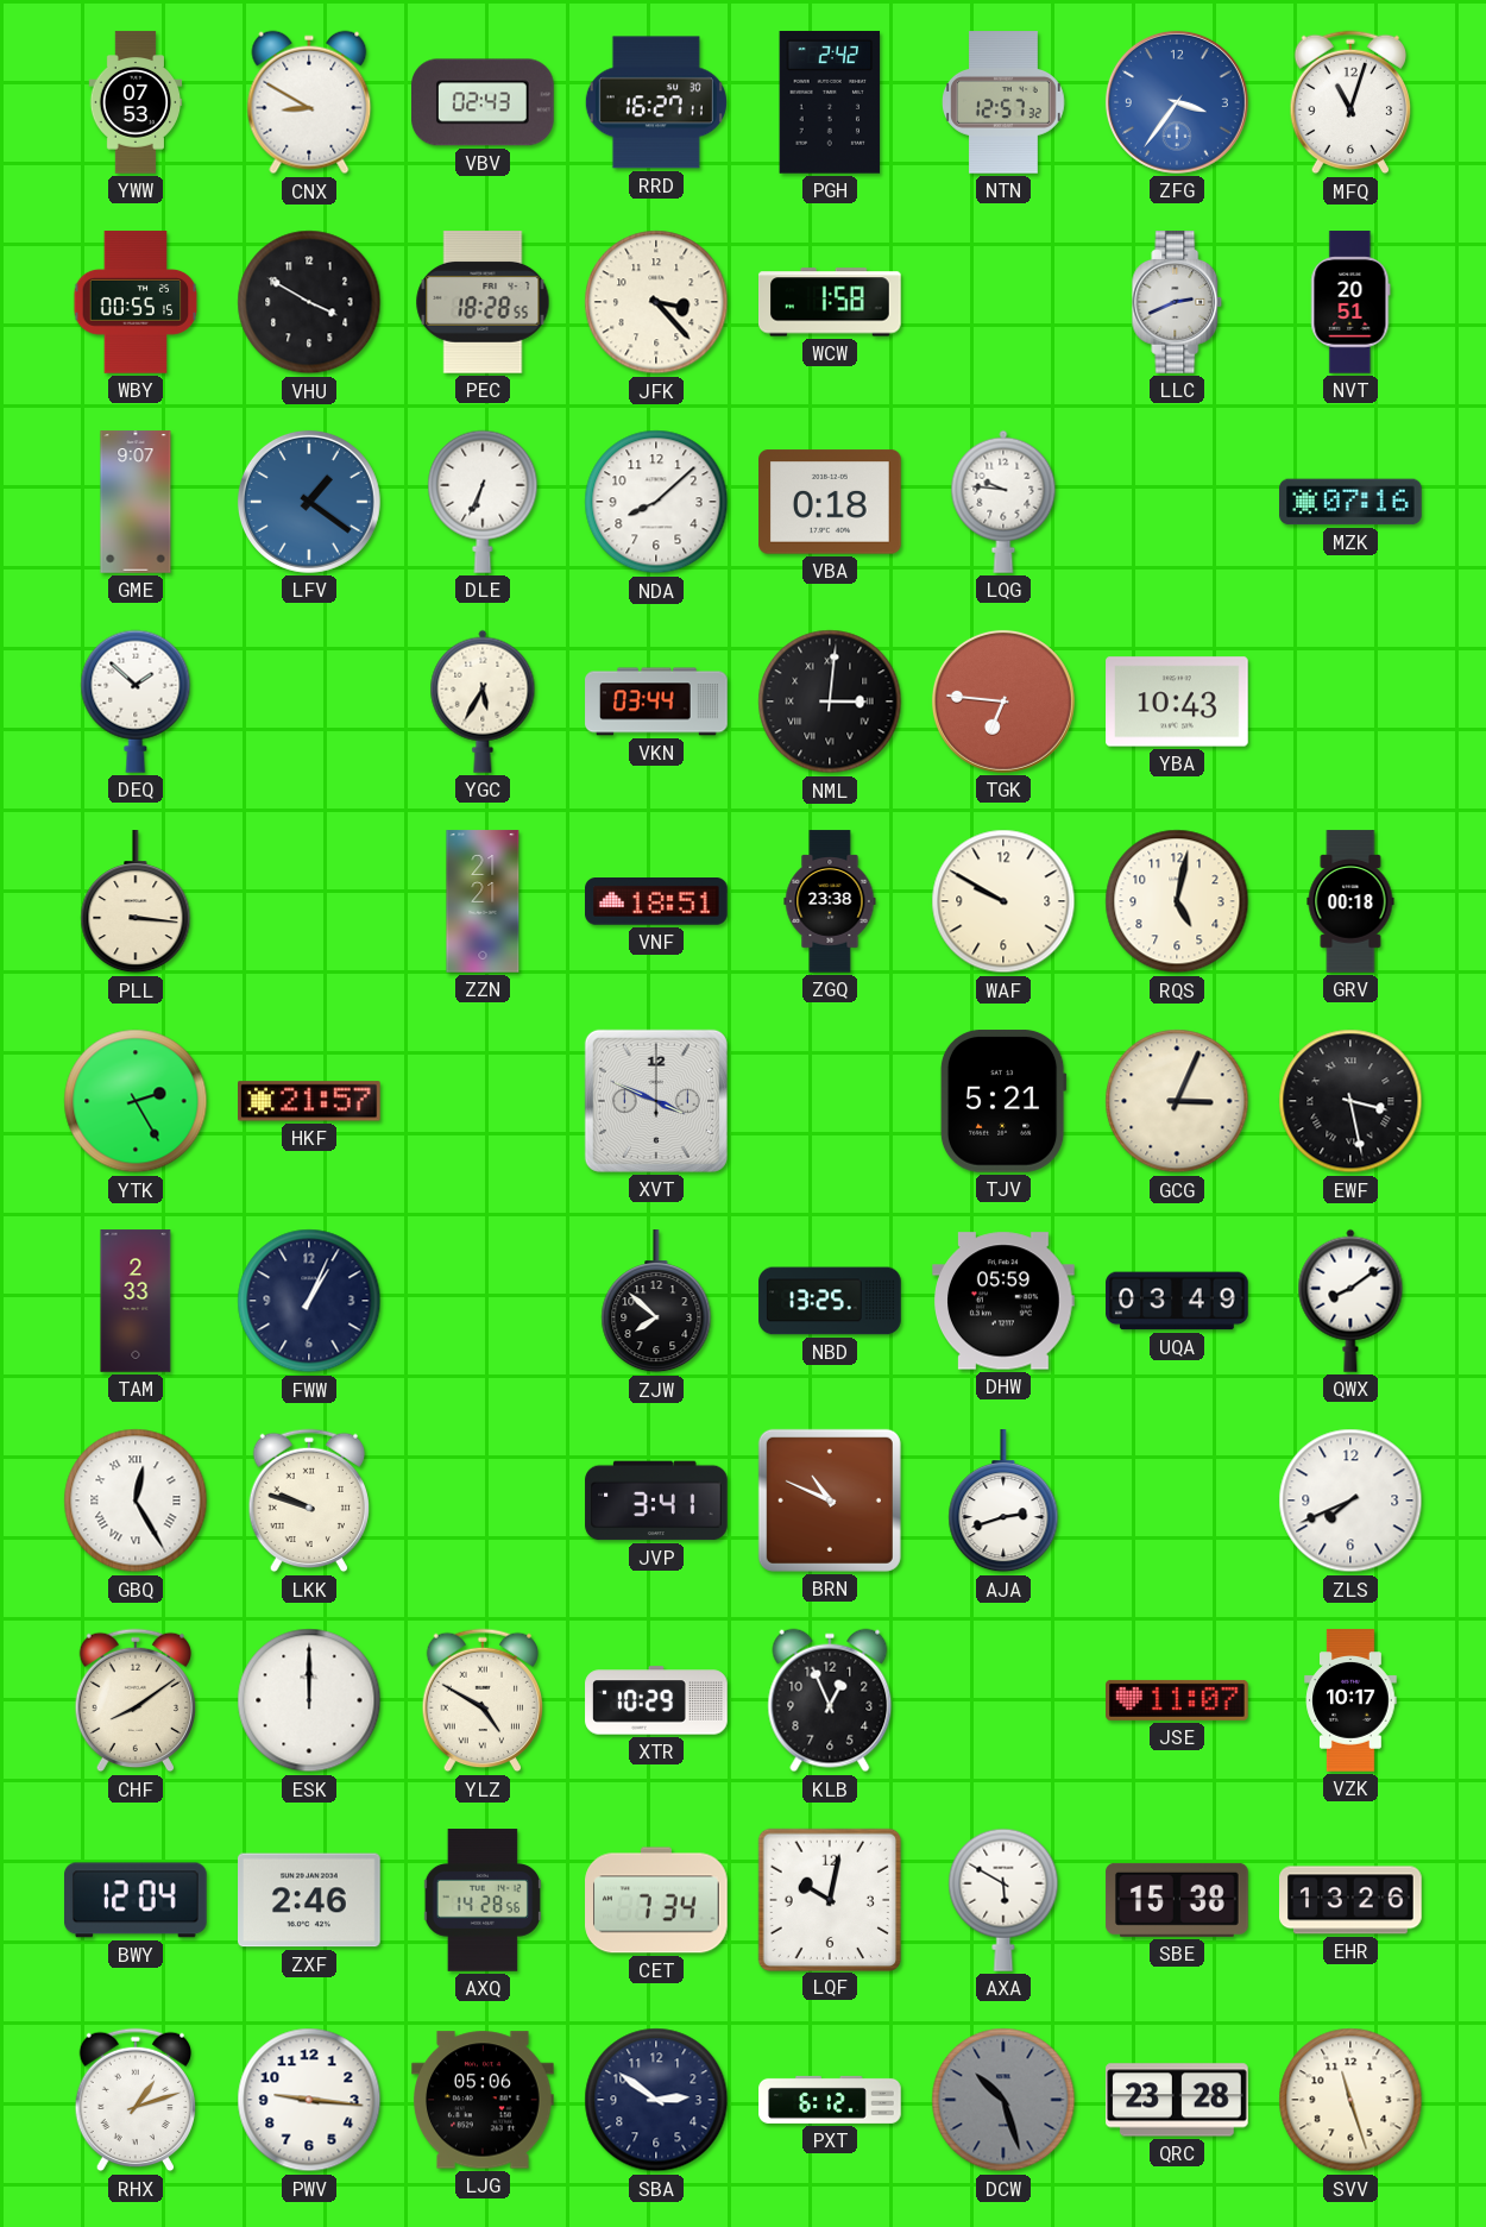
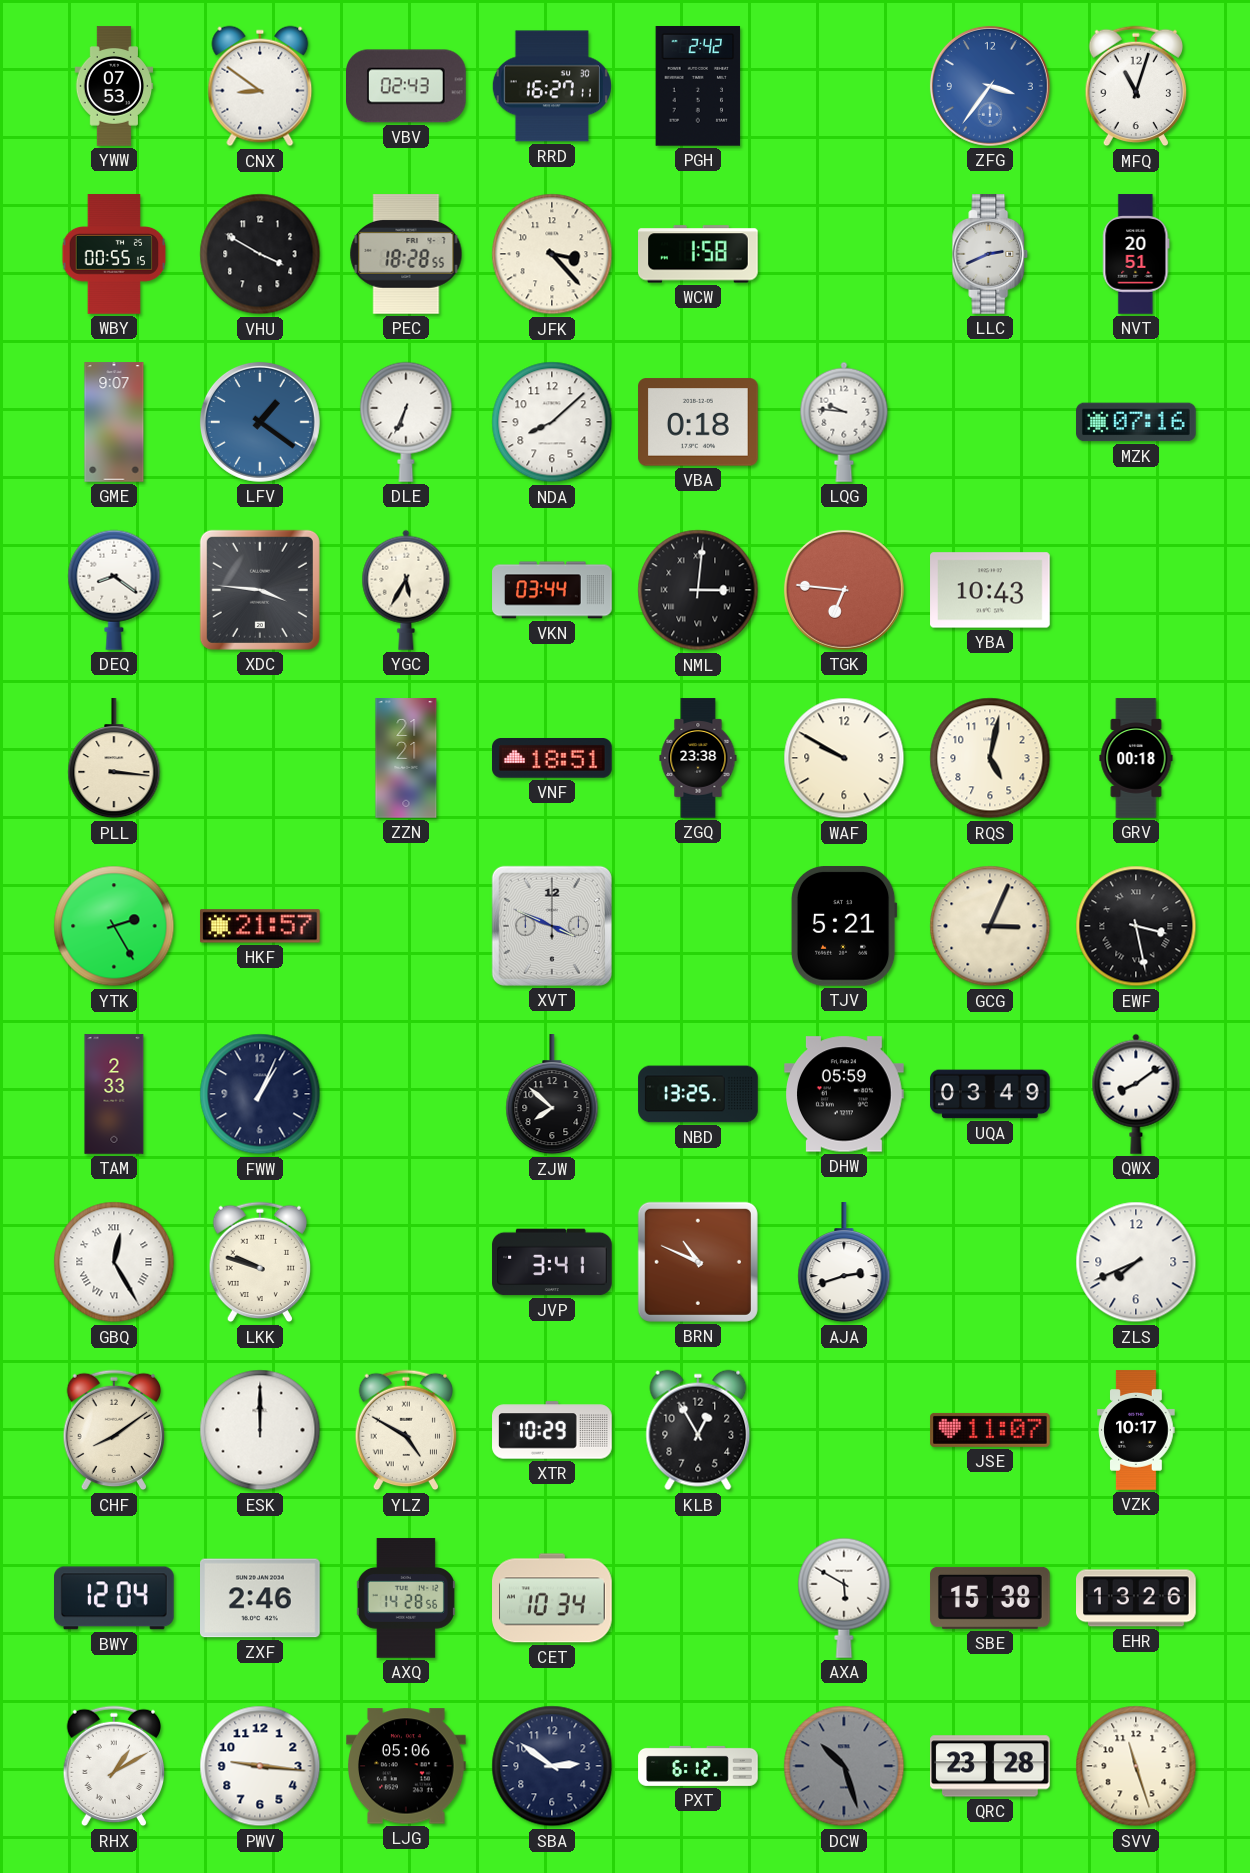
CNX: 8:50 -> 8:51
NTN: 12:57 -> none
DEQ: 1:52 -> 8:21
XDC: none -> 3:46
KLB: 12:56 -> 12:55
CET: 7:34 -> 10:34
LQF: 10:02 -> none
RHX: 1:12 -> 1:10
